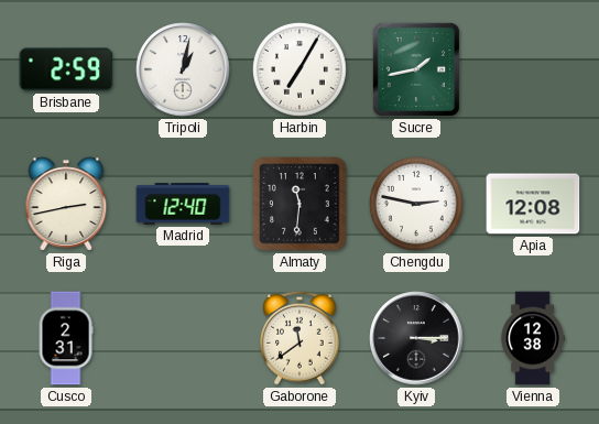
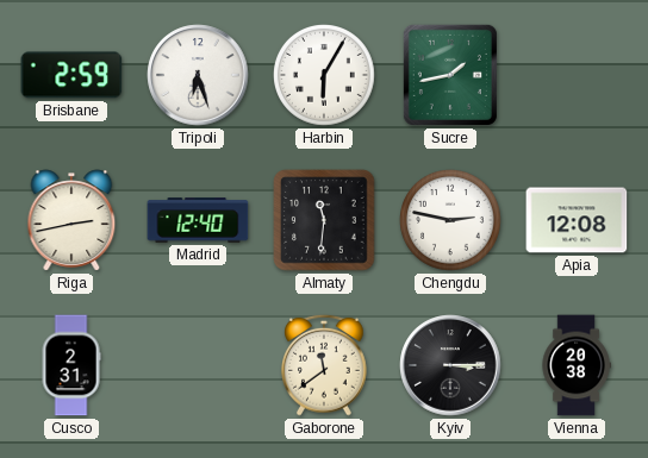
Tripoli: 1:02 -> 6:27
Harbin: 7:05 -> 6:05
Vienna: 12:38 -> 20:38
